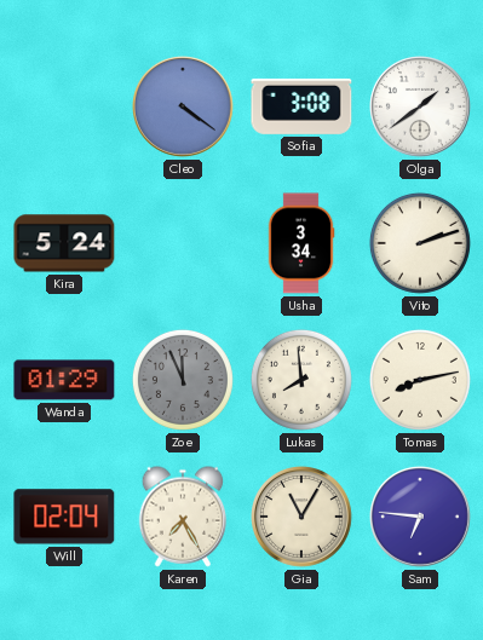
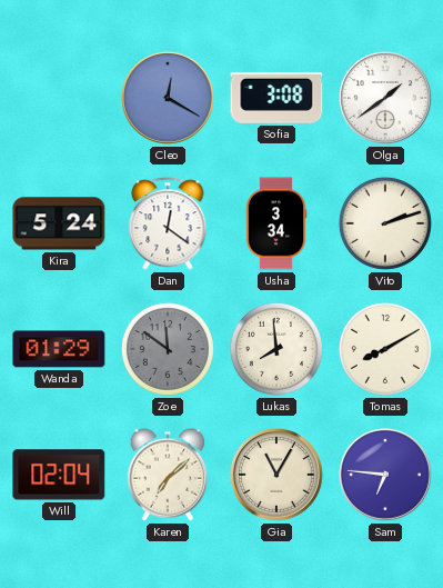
Cleo: 4:21 -> 12:20
Dan: none -> 12:21
Zoe: 11:56 -> 11:51
Tomas: 8:13 -> 8:10
Karen: 7:25 -> 7:08
